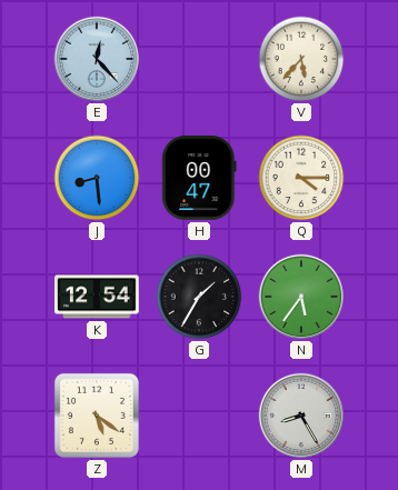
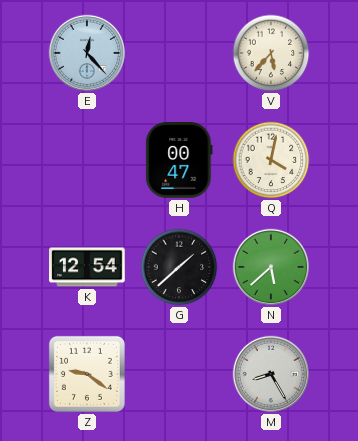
J: 8:29 -> none
Q: 4:15 -> 4:02
G: 1:35 -> 1:38
N: 5:36 -> 5:38
Z: 5:21 -> 9:21
